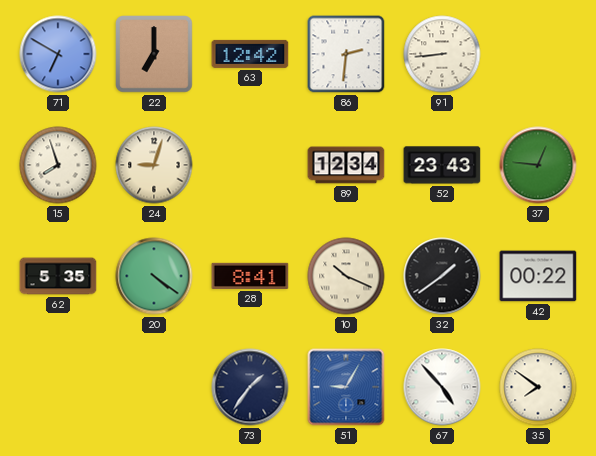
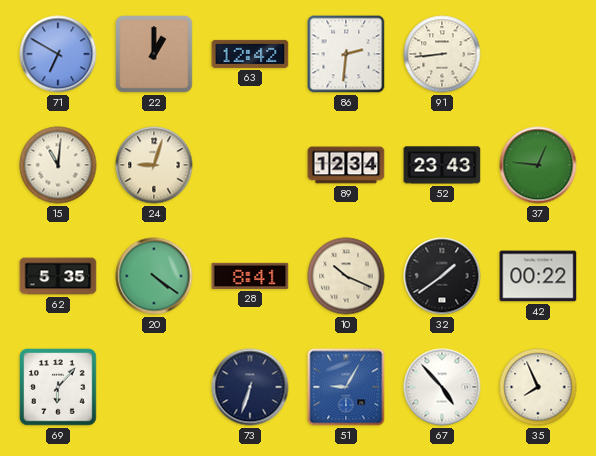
22: 7:00 -> 1:00
15: 7:57 -> 11:01
69: none -> 6:07
73: 1:36 -> 6:33
35: 7:51 -> 7:56
